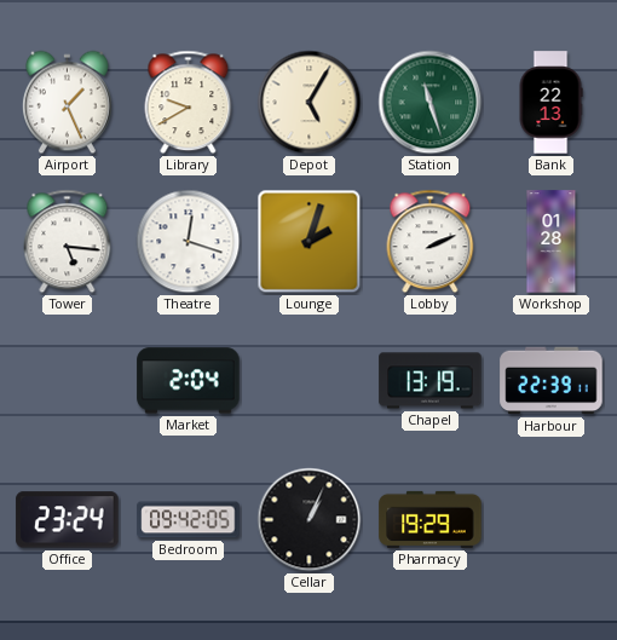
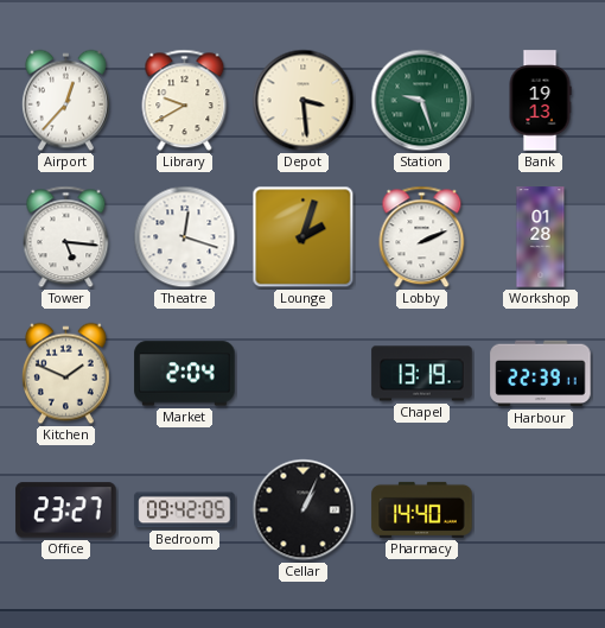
Airport: 1:26 -> 12:37
Depot: 5:05 -> 3:29
Station: 11:27 -> 9:27
Bank: 22:13 -> 19:13
Kitchen: none -> 1:49
Office: 23:24 -> 23:27
Pharmacy: 19:29 -> 14:40
